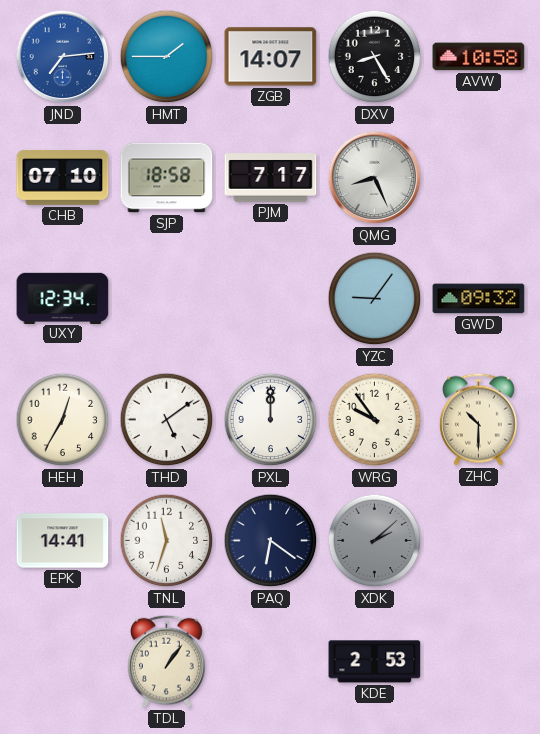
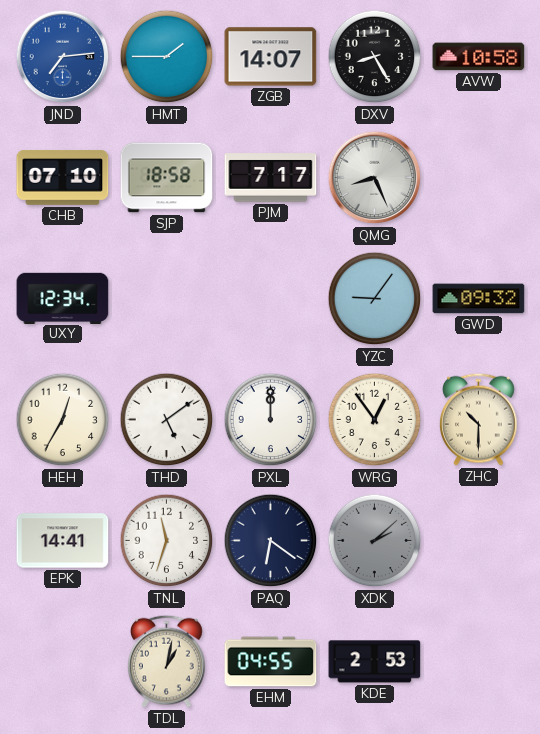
WRG: 9:54 -> 12:54
TDL: 1:06 -> 1:02
EHM: none -> 04:55
